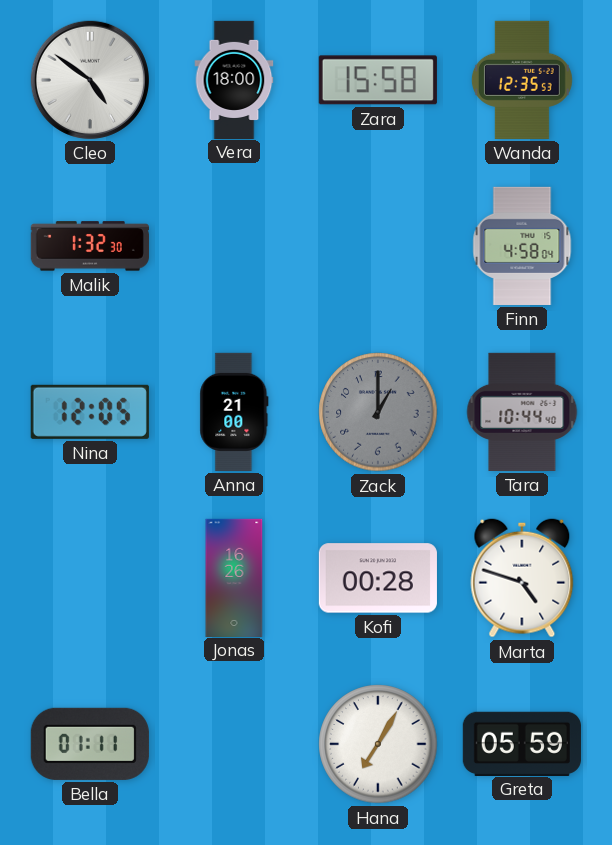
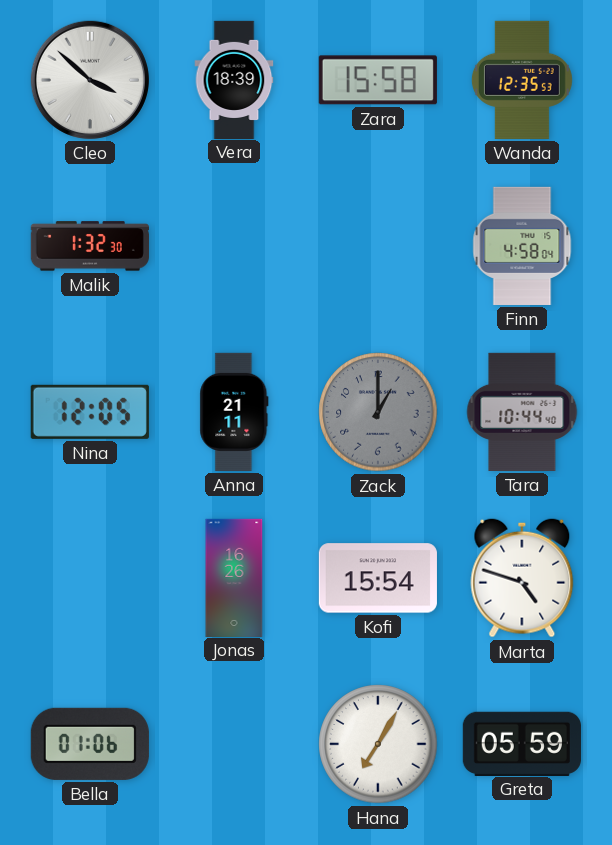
Cleo: 4:51 -> 3:52
Vera: 18:00 -> 18:39
Anna: 21:00 -> 21:11
Kofi: 00:28 -> 15:54
Bella: 01:11 -> 01:06
